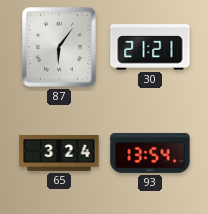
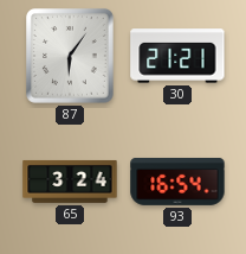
93: 13:54 -> 16:54
